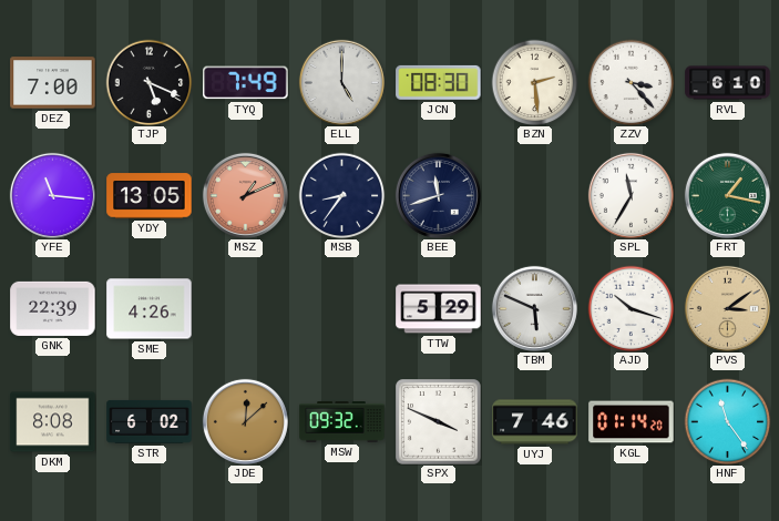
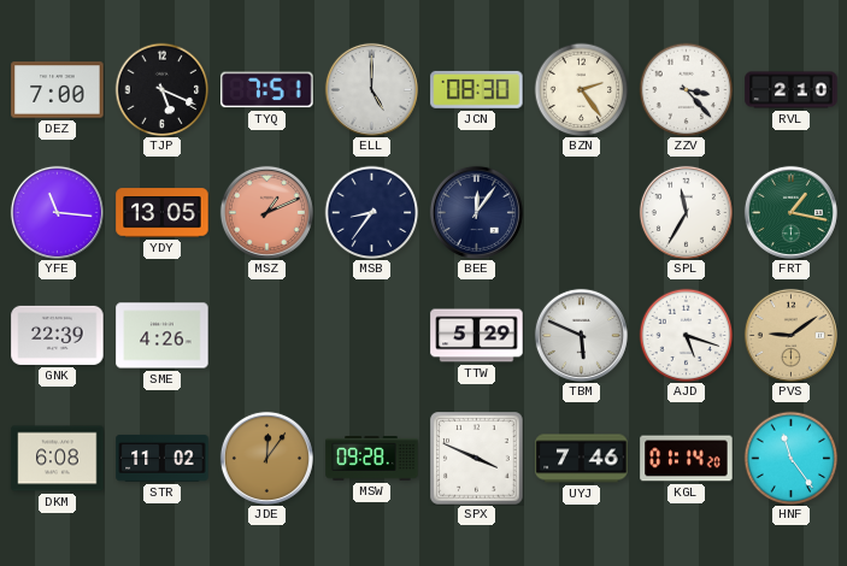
TYQ: 7:49 -> 7:51
BZN: 2:29 -> 2:24
RVL: 6:10 -> 2:10
BEE: 11:42 -> 12:06
AJD: 10:18 -> 5:18
PVS: 3:09 -> 9:09
DKM: 8:08 -> 6:08
STR: 6:02 -> 11:02
JDE: 12:08 -> 12:06
MSW: 09:32 -> 09:28
